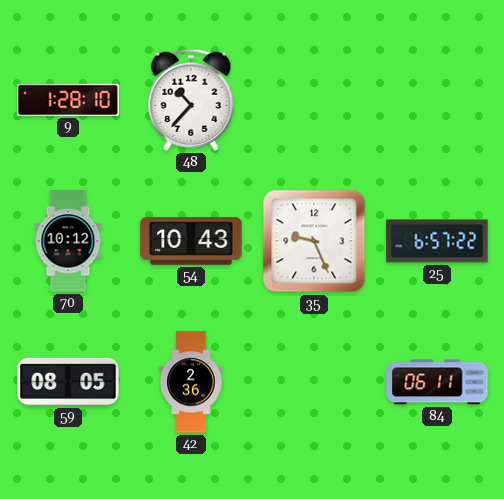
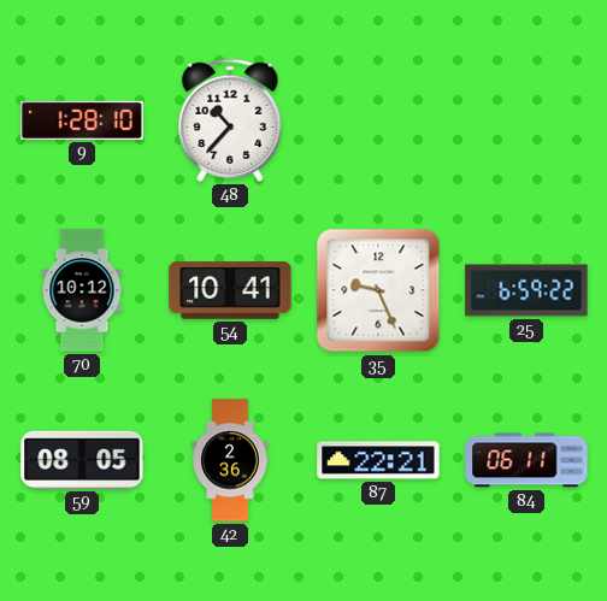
54: 10:43 -> 10:41
25: 6:57 -> 6:59
87: none -> 22:21
